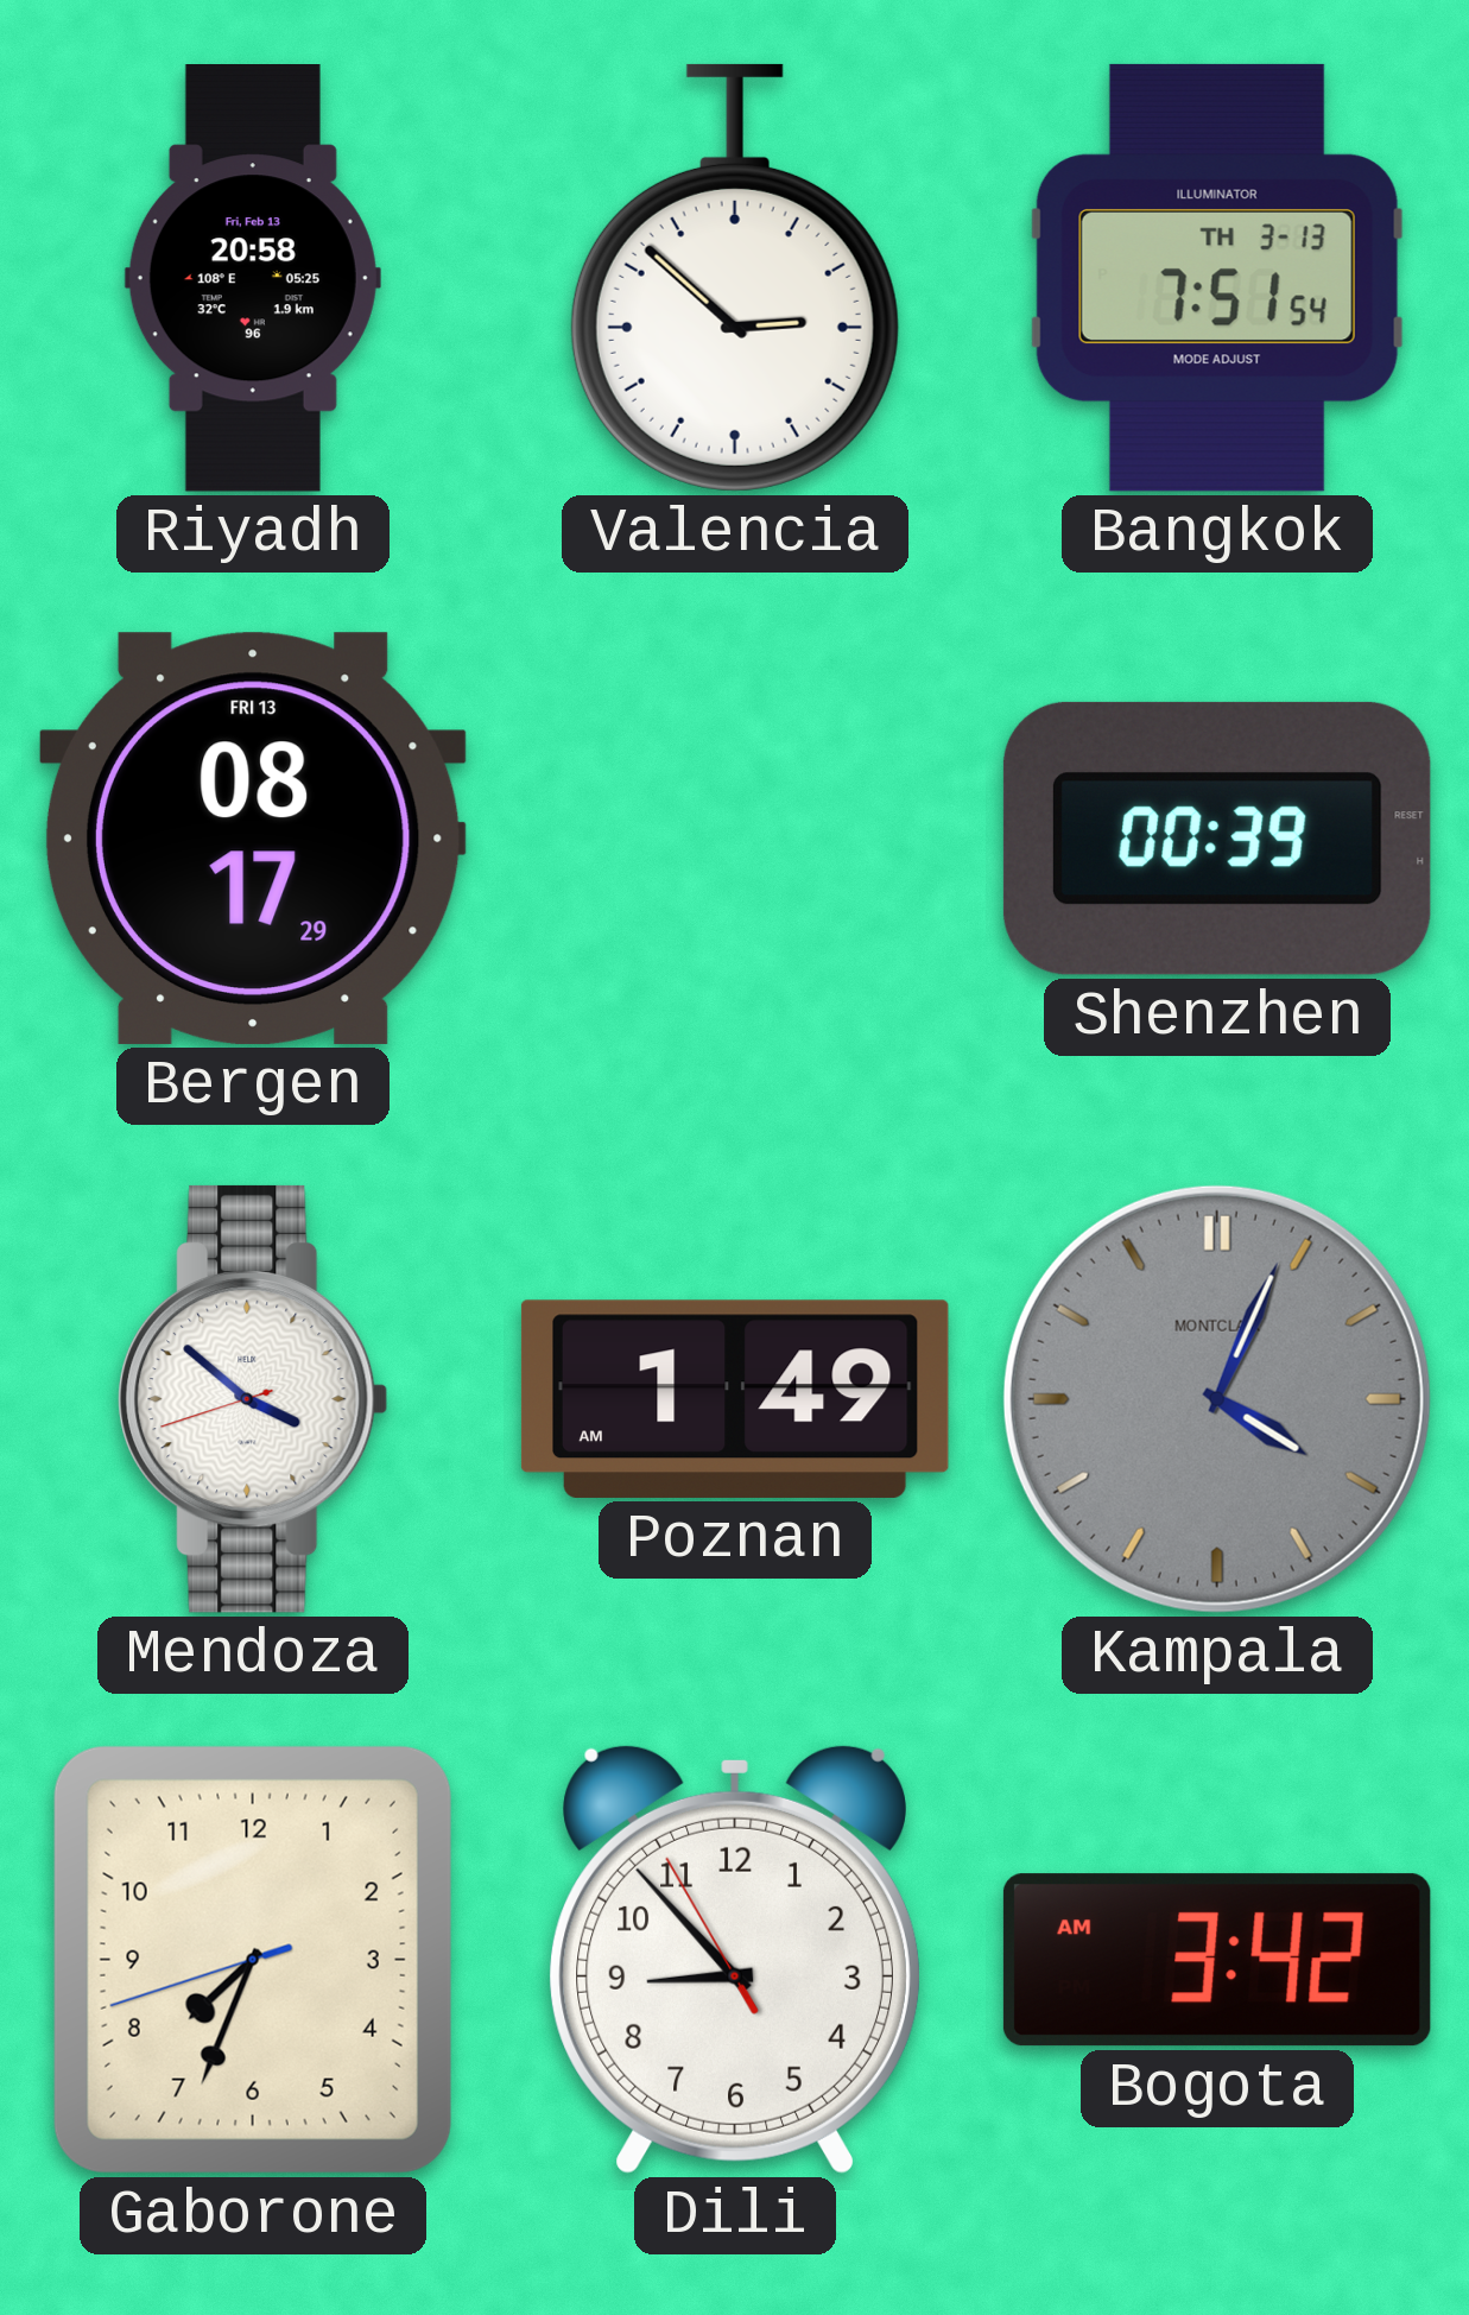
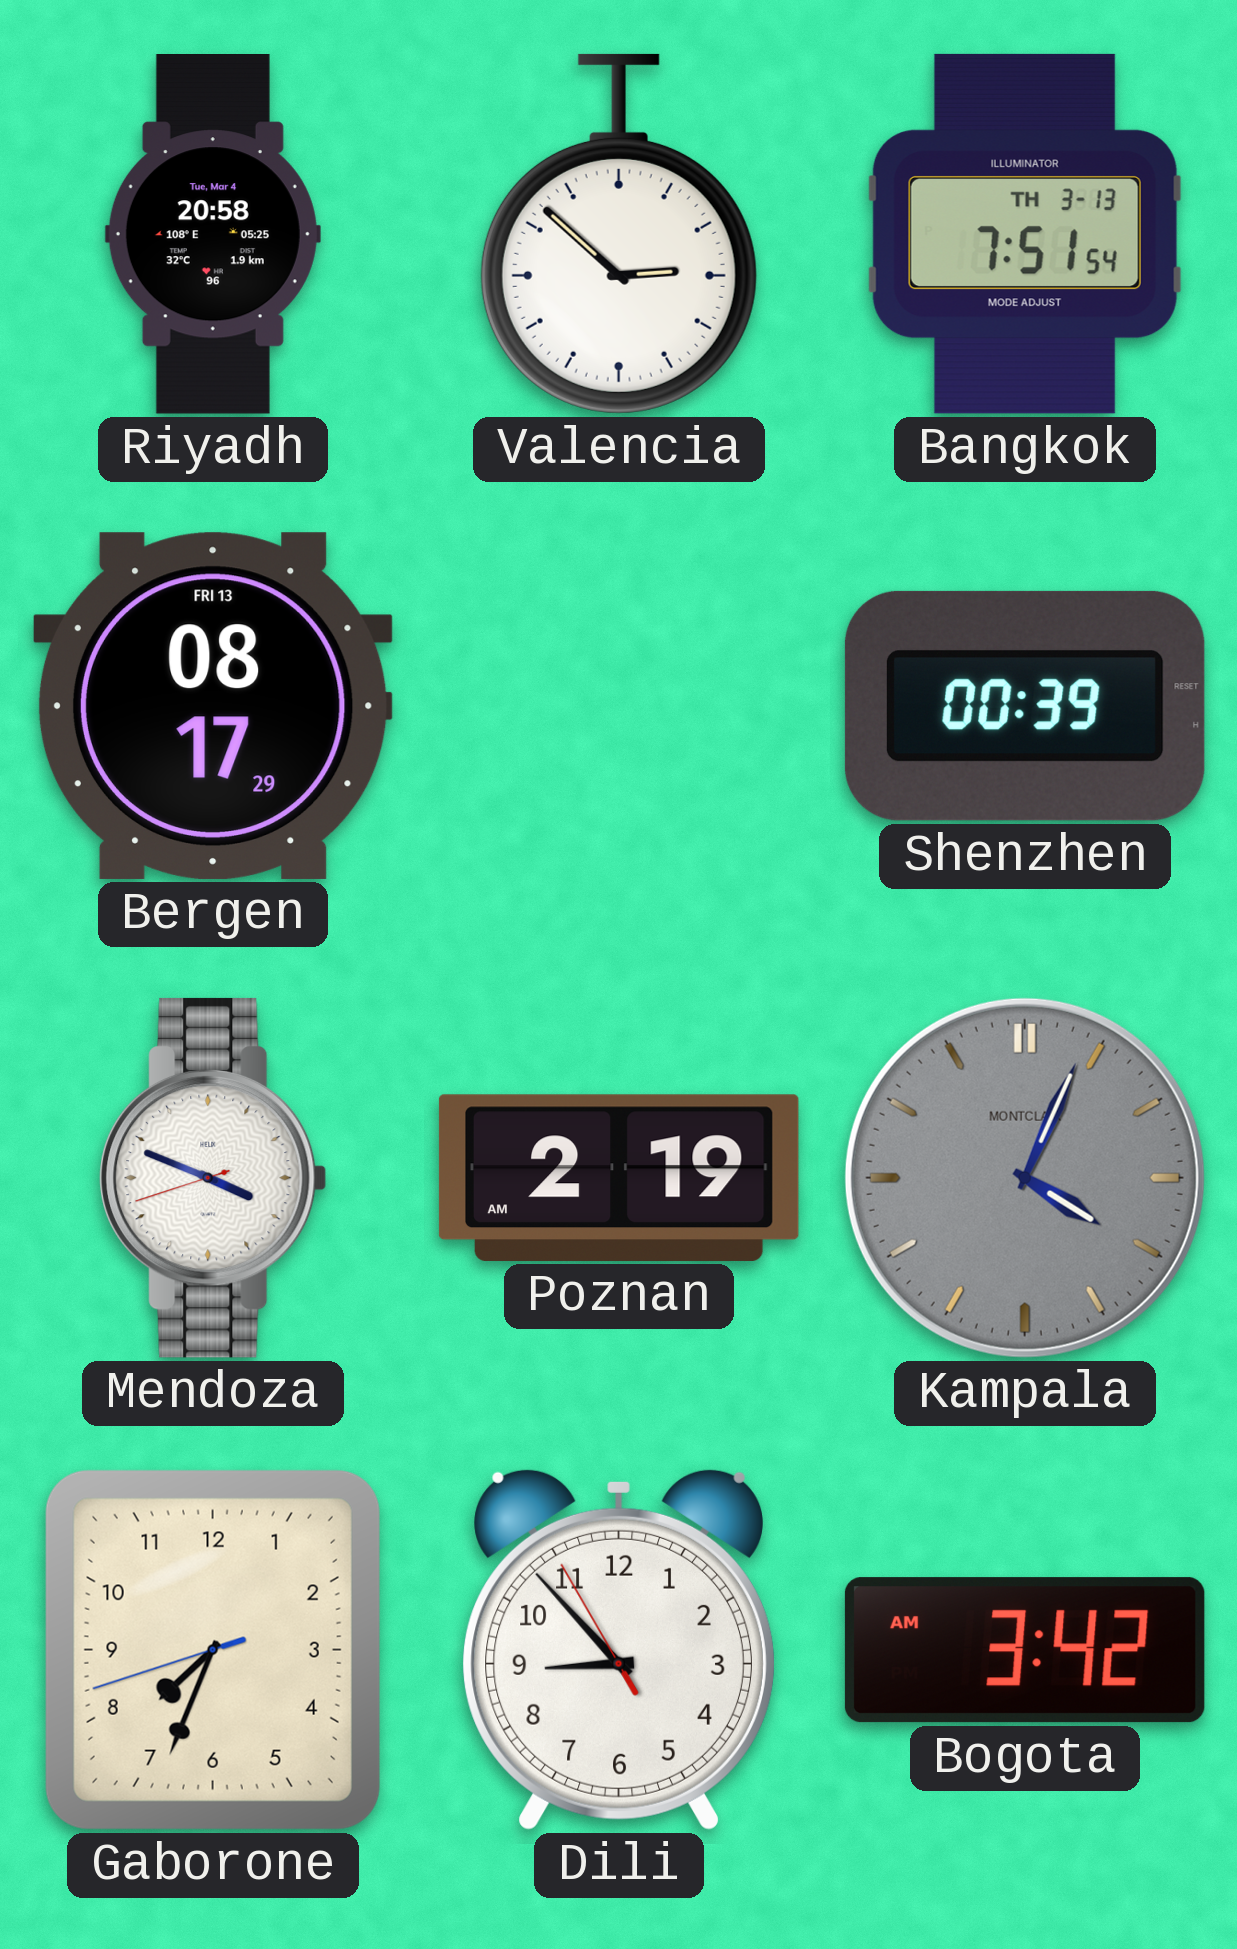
Riyadh date: Fri, Feb 13 -> Tue, Mar 4
Mendoza: 3:51 -> 3:48
Poznan: 1:49 -> 2:19
